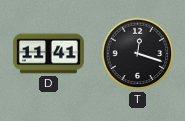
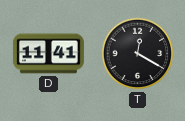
T: 12:18 -> 12:20
